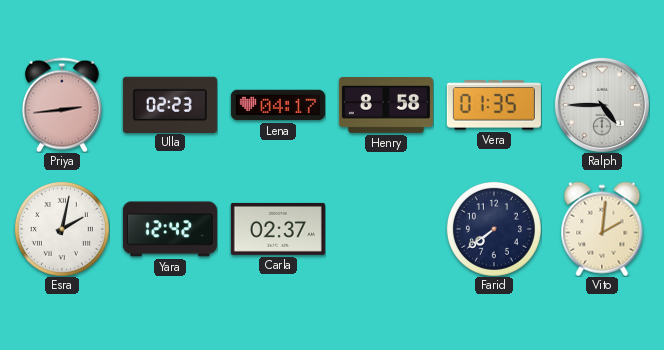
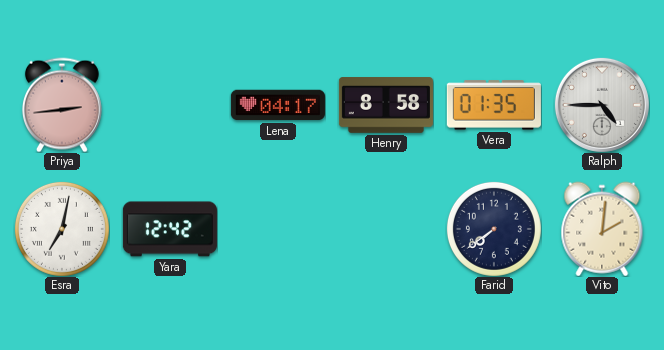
Ulla: 02:23 -> none
Esra: 2:02 -> 7:02
Carla: 02:37 -> none
